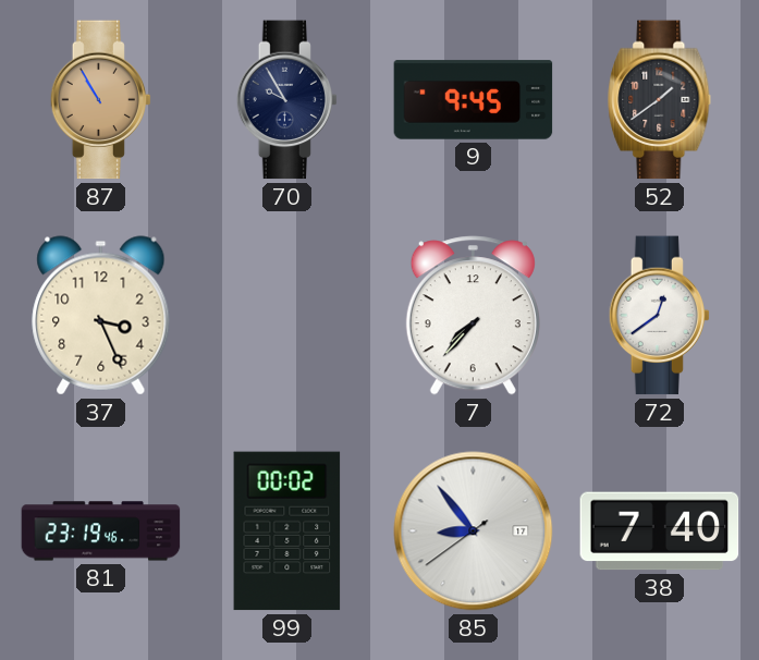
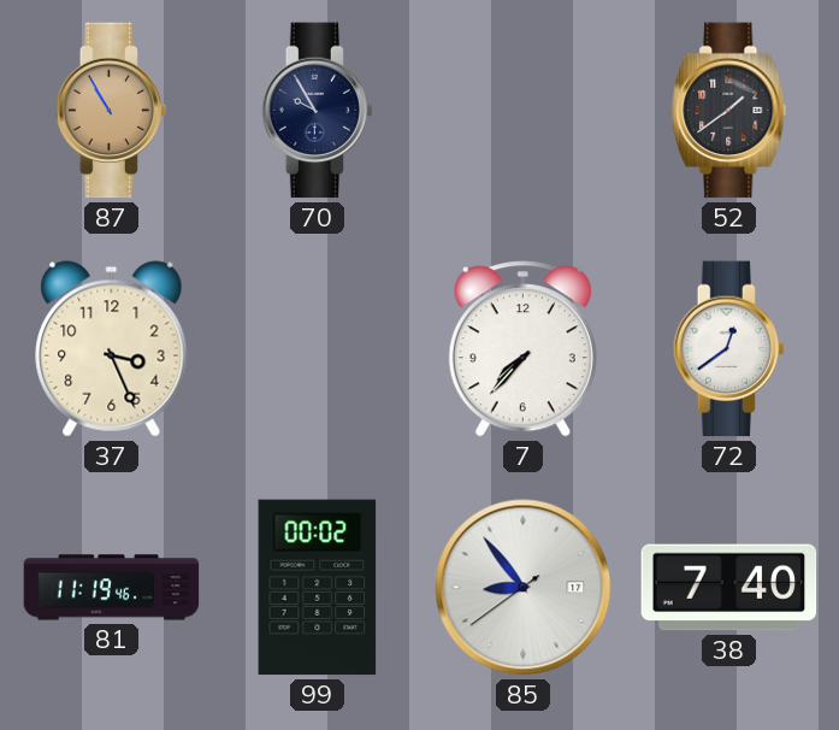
9: 9:45 -> none
81: 23:19 -> 11:19
